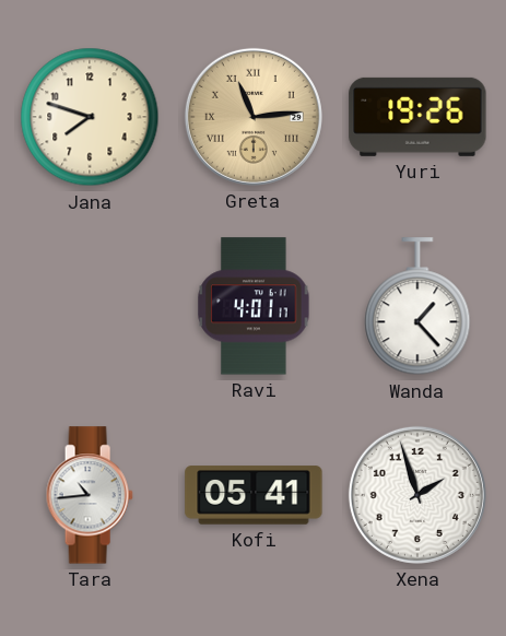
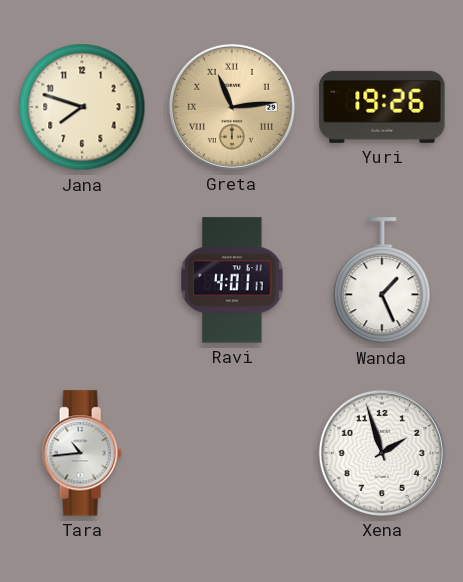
Wanda: 1:23 -> 1:26
Kofi: 05:41 -> none
